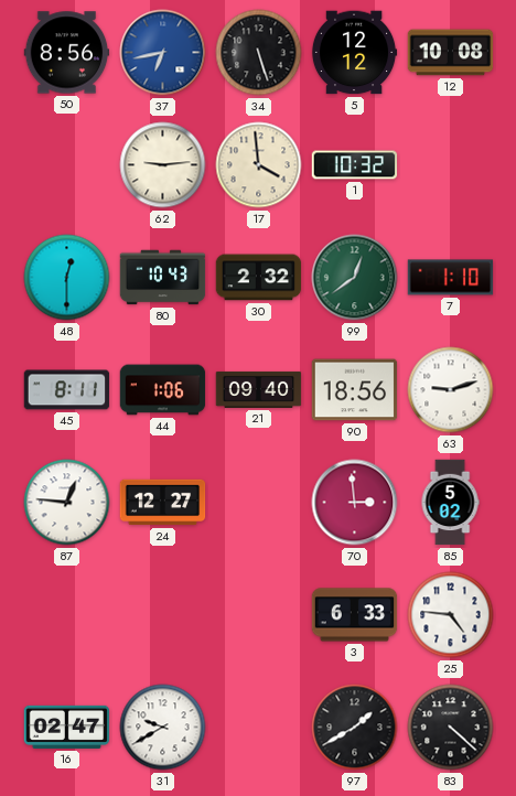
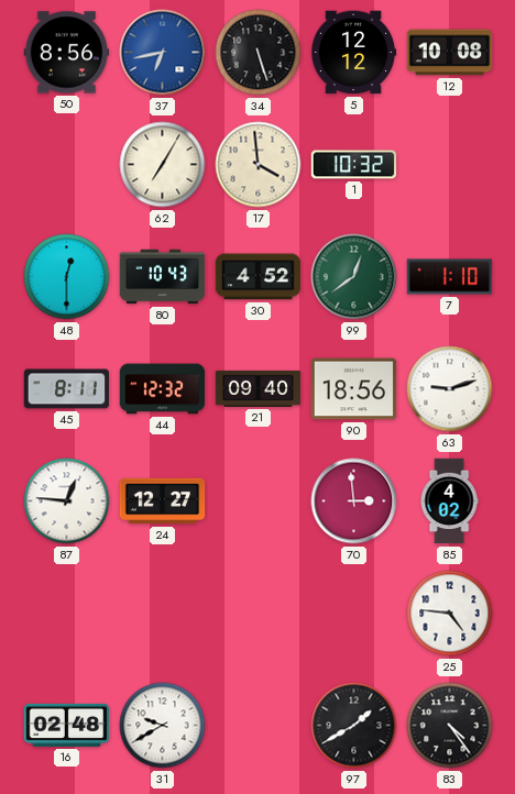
62: 9:14 -> 7:05
30: 2:32 -> 4:52
44: 1:06 -> 12:32
85: 5:02 -> 4:02
3: 6:33 -> none
16: 02:47 -> 02:48
83: 4:22 -> 4:24
